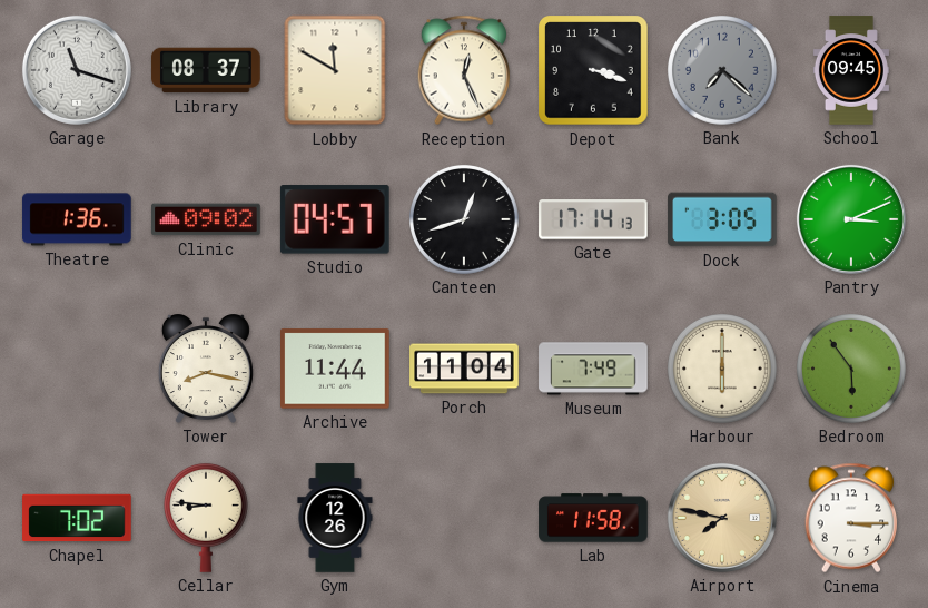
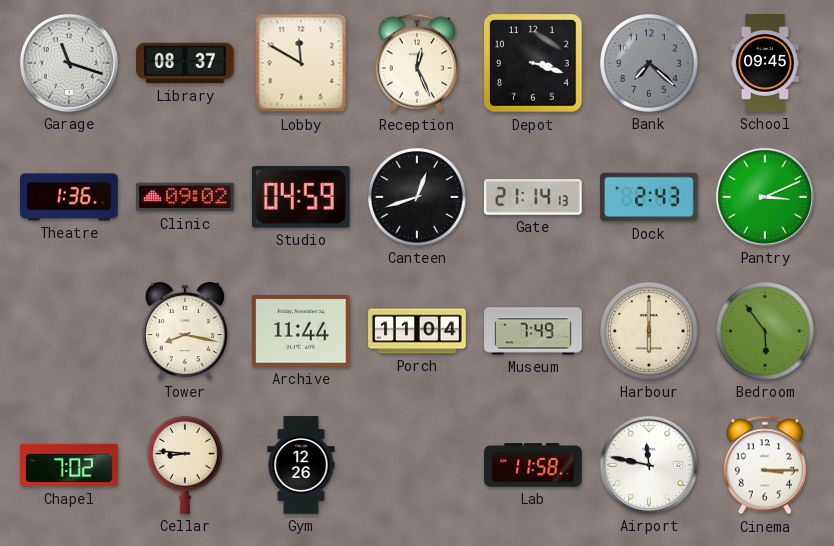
Studio: 04:57 -> 04:59
Gate: 17:14 -> 21:14
Dock: 3:05 -> 2:43
Airport: 7:47 -> 11:47
Airport dial: champagne -> white
